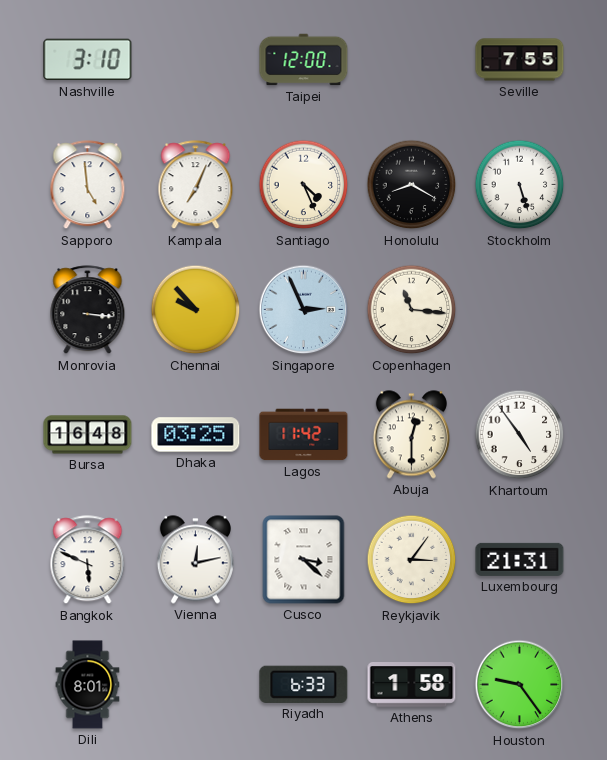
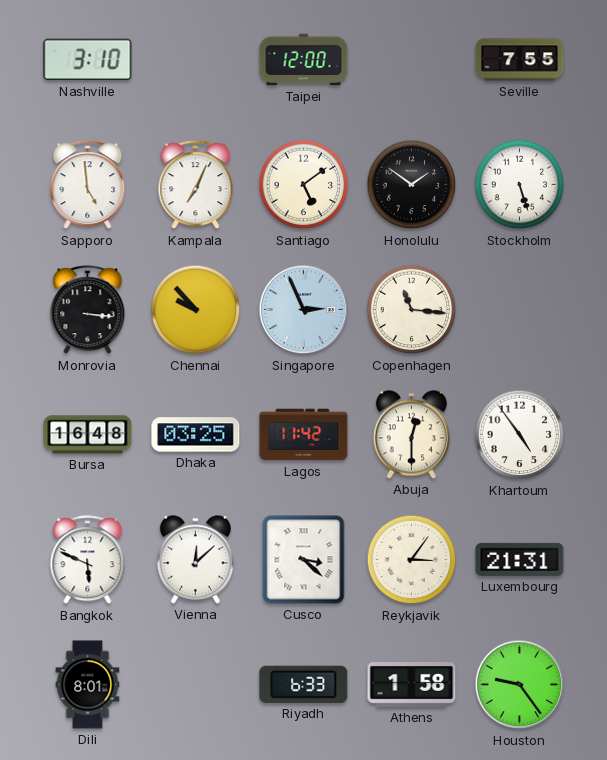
Santiago: 4:26 -> 5:09
Honolulu: 8:20 -> 1:51
Vienna: 12:13 -> 12:08
